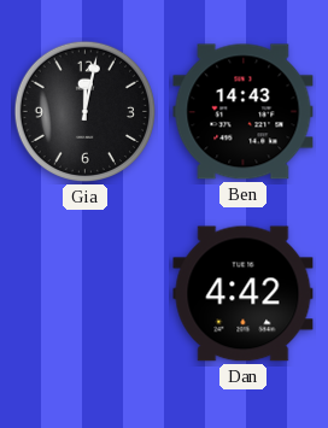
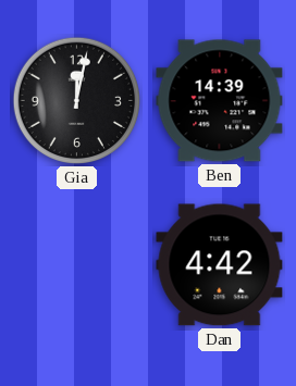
Ben: 14:43 -> 14:39
